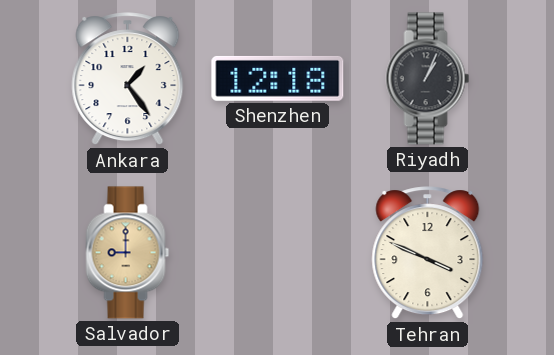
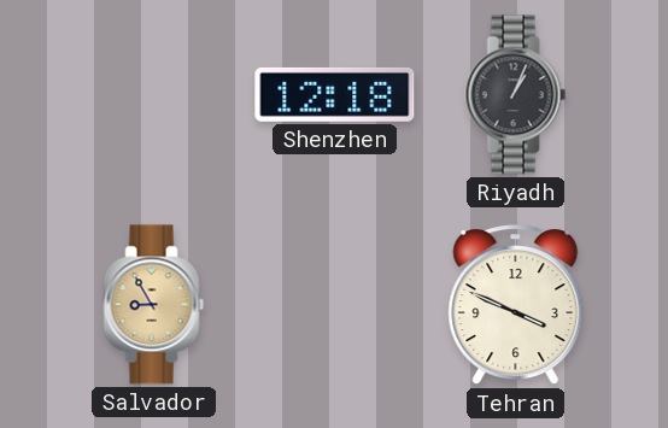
Ankara: 1:24 -> none
Salvador: 9:00 -> 8:55
